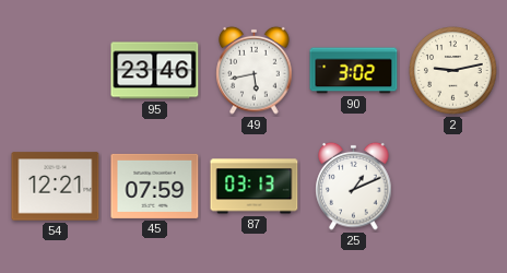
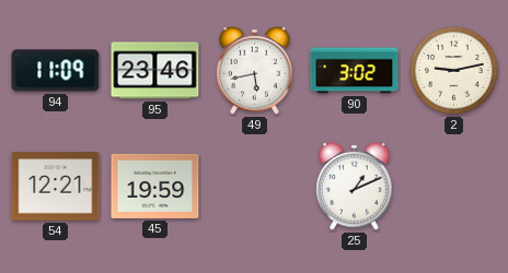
94: none -> 11:09
45: 07:59 -> 19:59
87: 03:13 -> none
